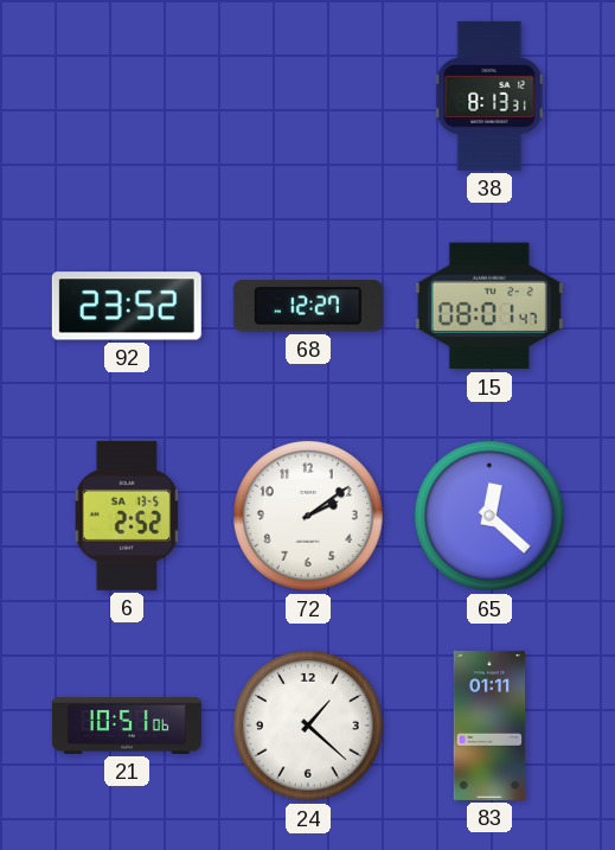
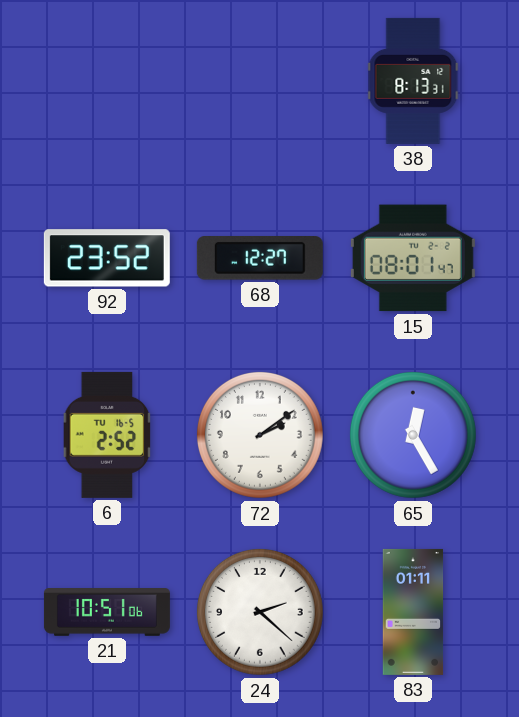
6 date: SA 13-5 -> TU 16-5
65: 12:22 -> 12:25
24: 1:22 -> 2:22
